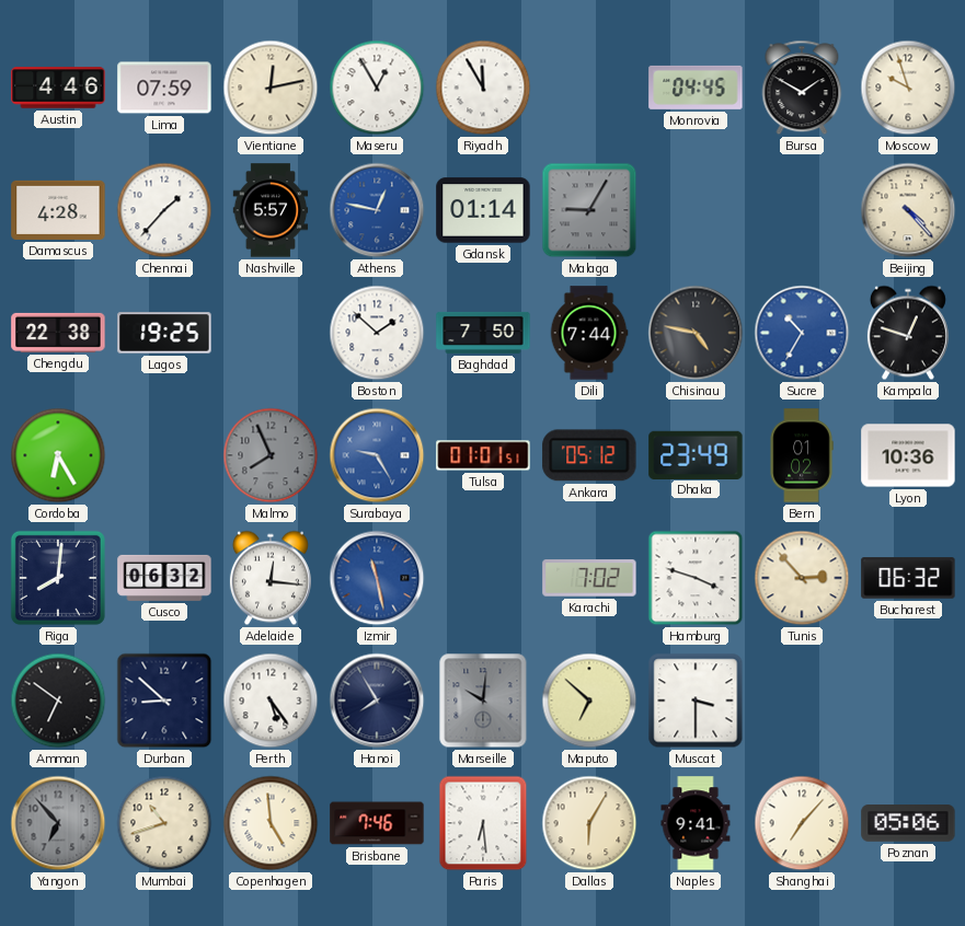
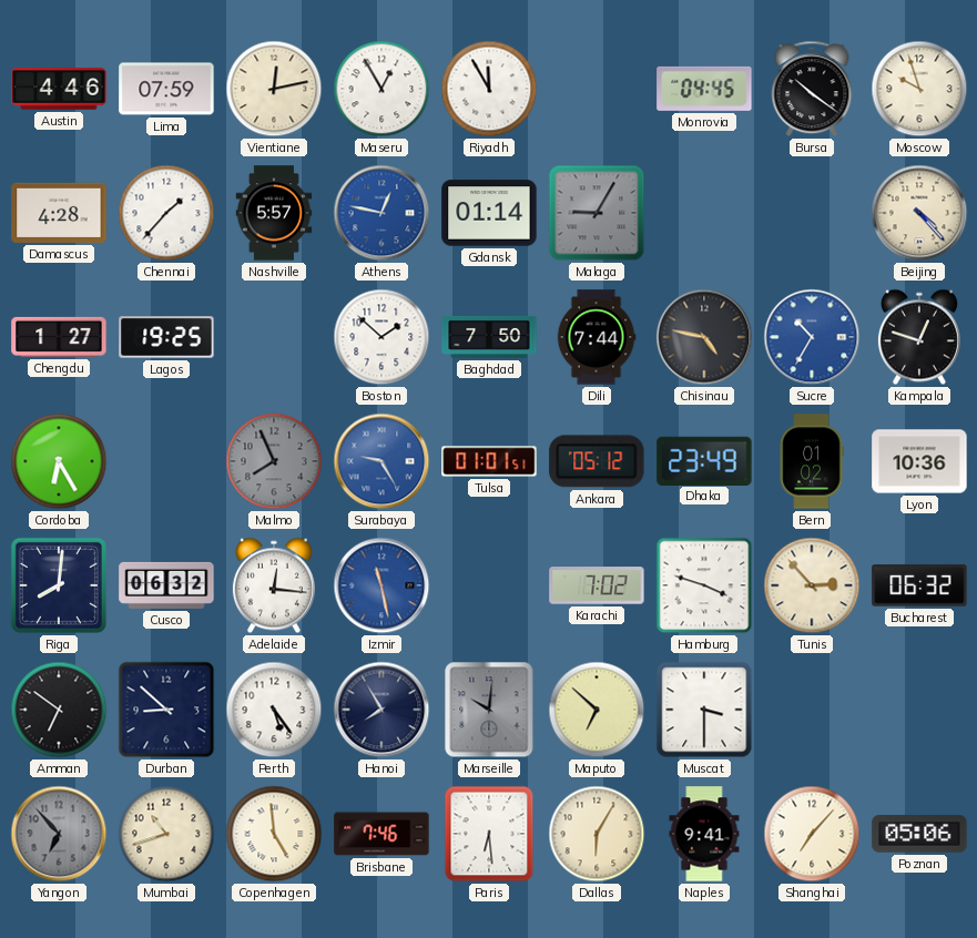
Bursa: 1:50 -> 10:21
Chengdu: 22:38 -> 1:27
